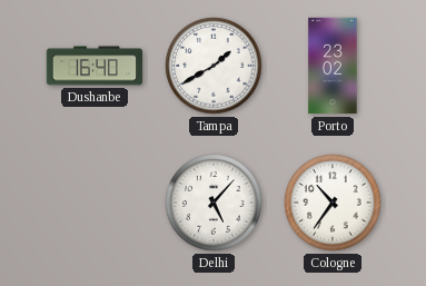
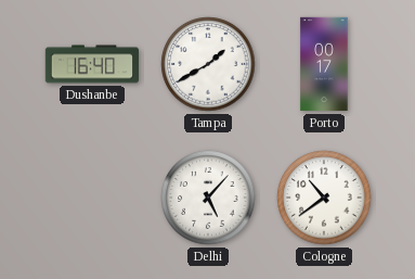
Porto: 23:02 -> 00:17
Cologne: 10:36 -> 10:39
